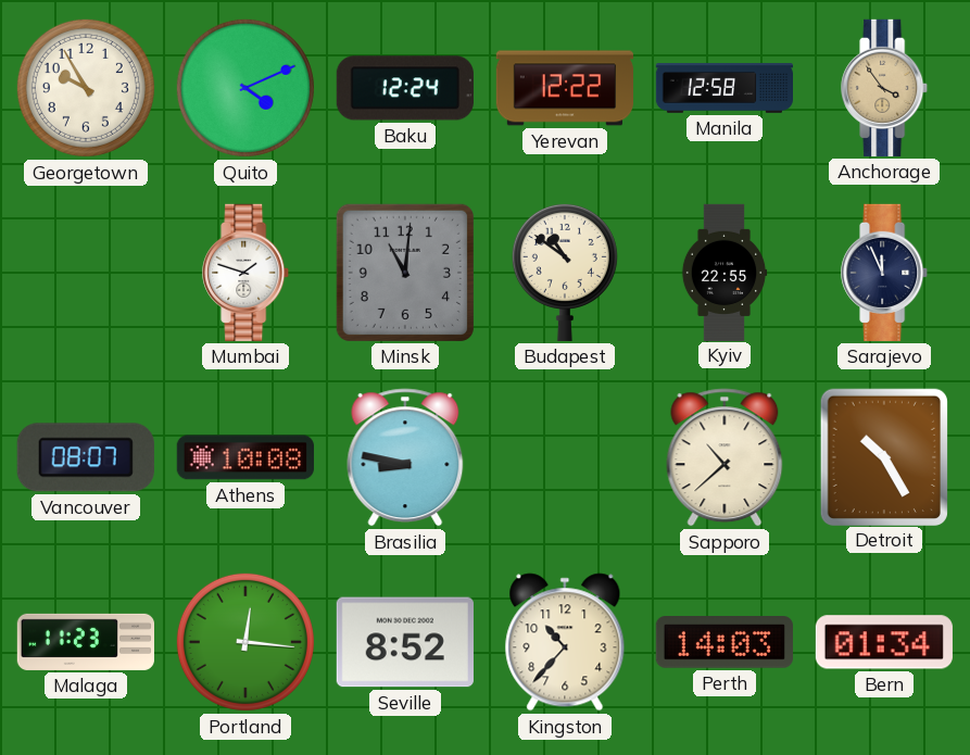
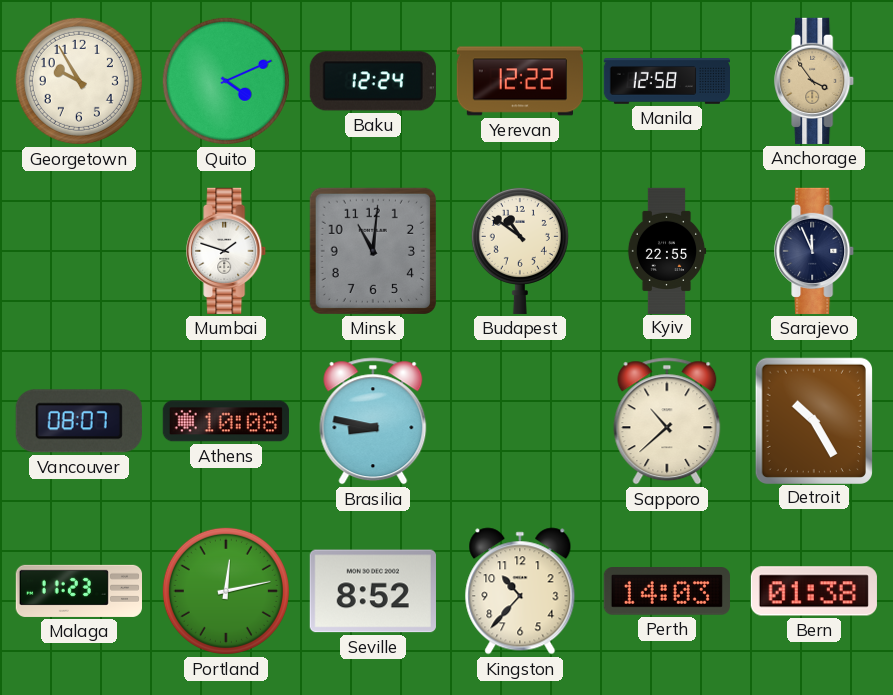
Portland: 12:16 -> 12:13
Bern: 01:34 -> 01:38
